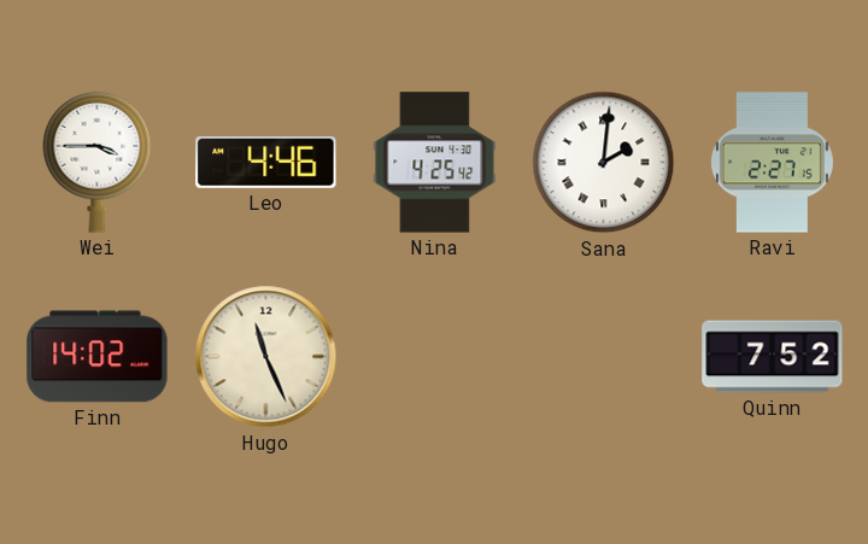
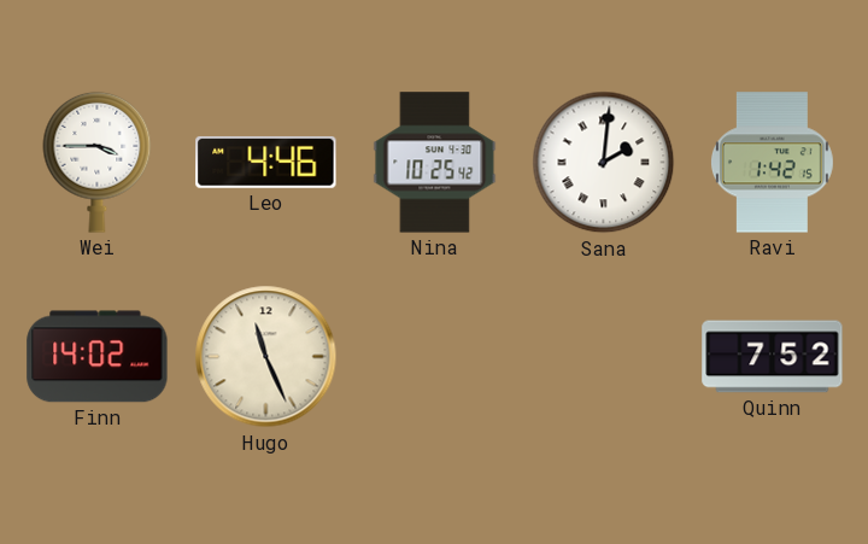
Nina: 4:25 -> 10:25
Ravi: 2:27 -> 1:42
